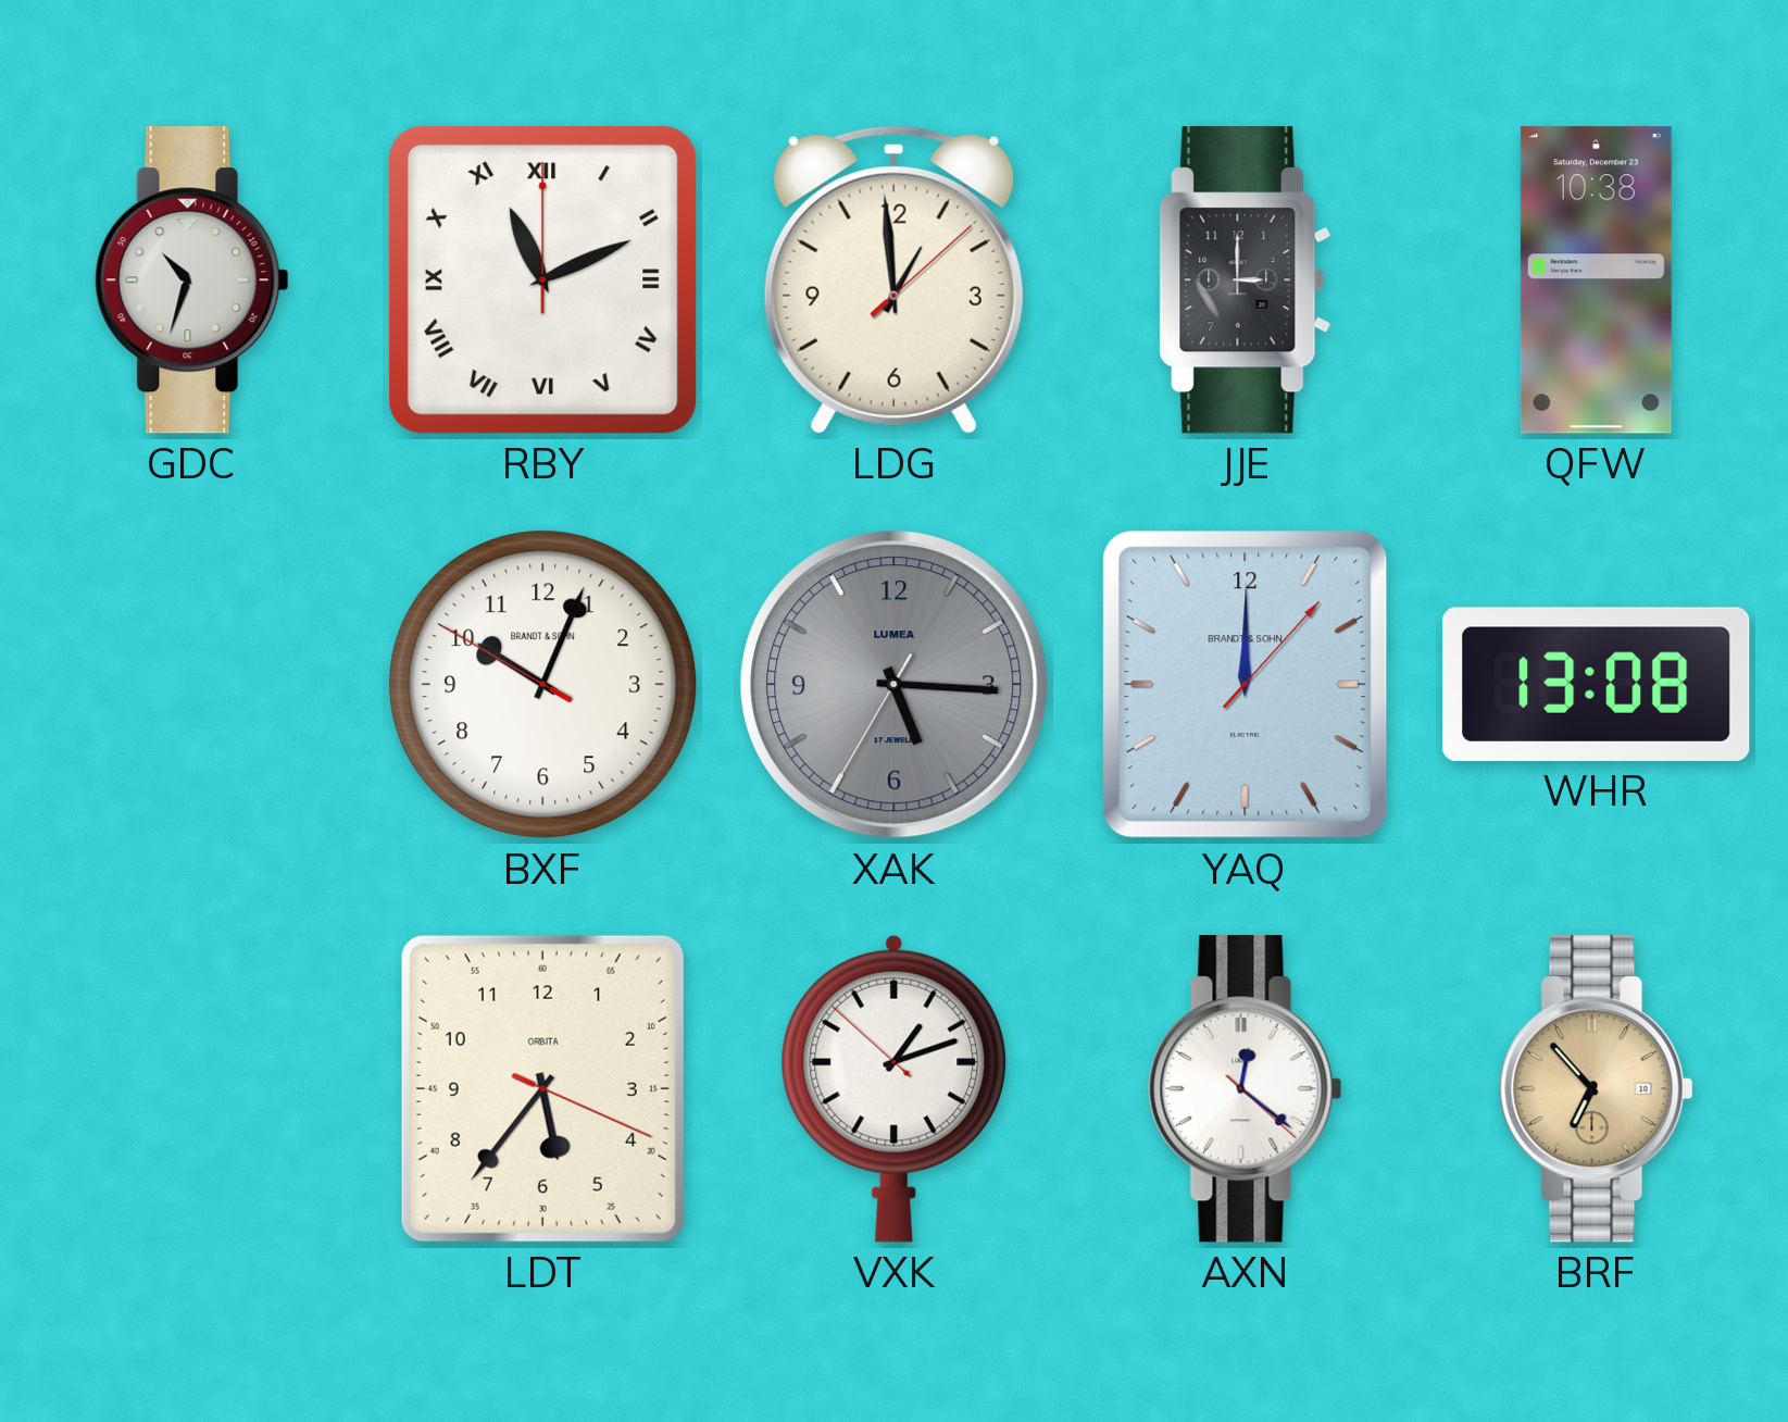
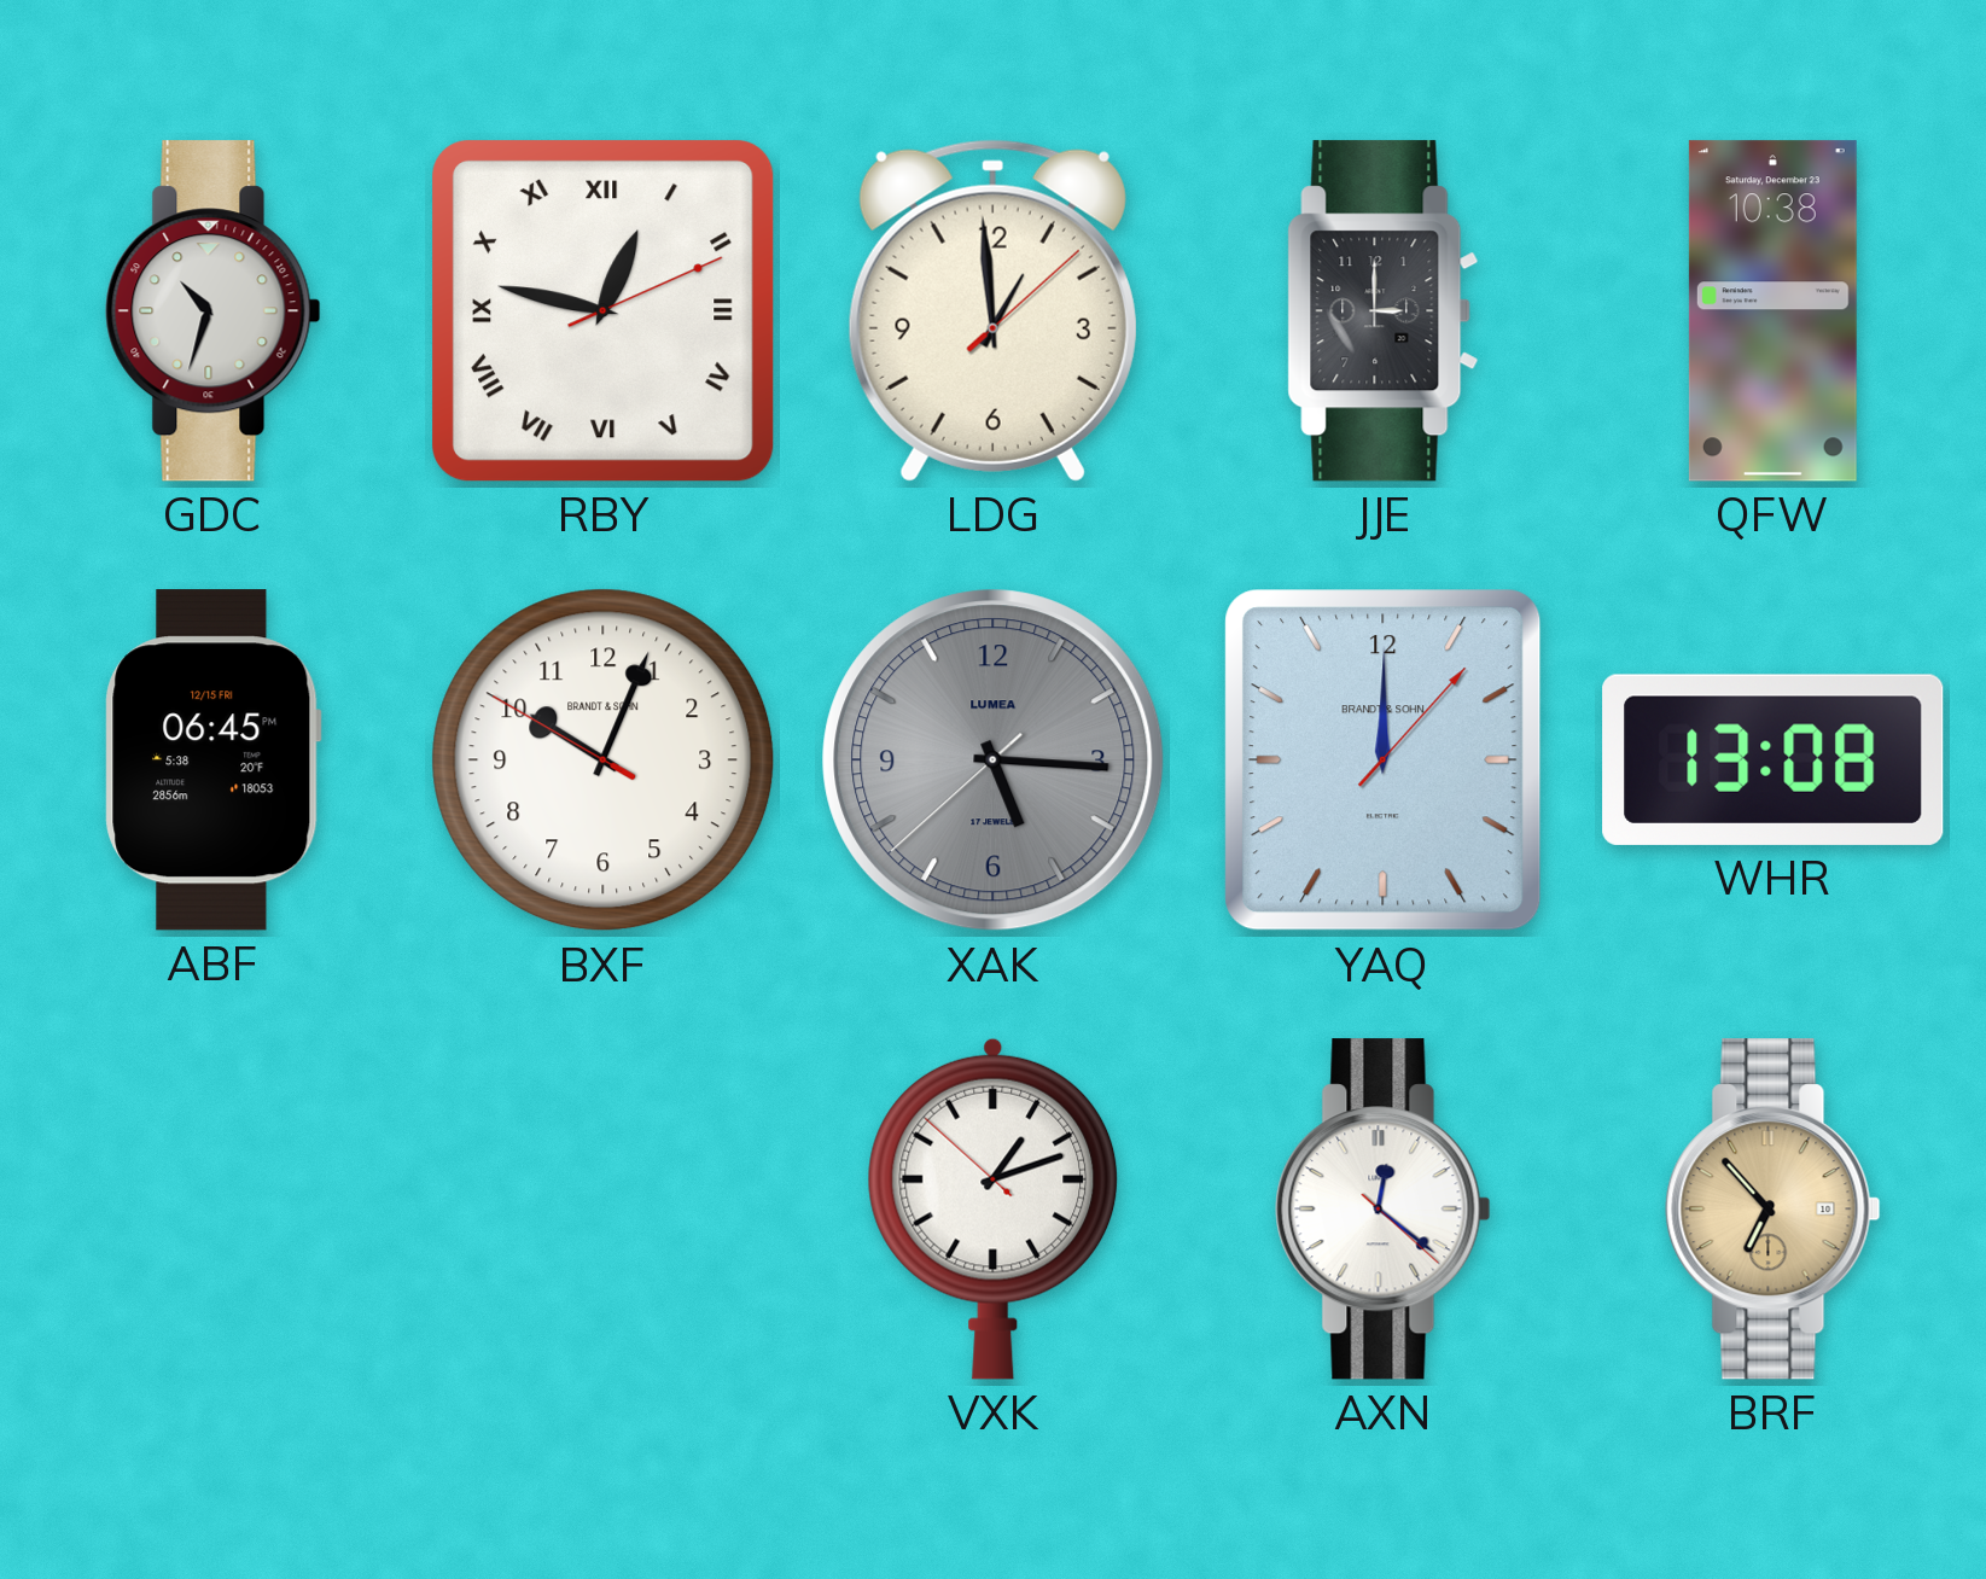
RBY: 11:11 -> 12:47
ABF: none -> 06:45
XAK: 5:15:35 -> 5:15:38
LDT: 5:36 -> none
